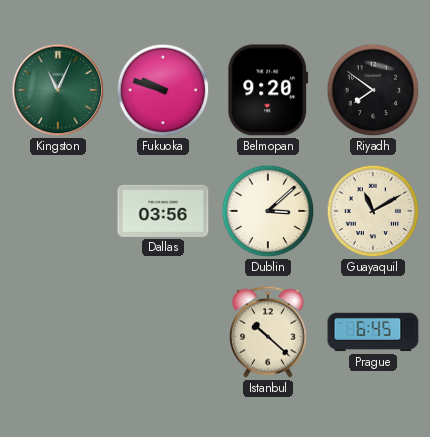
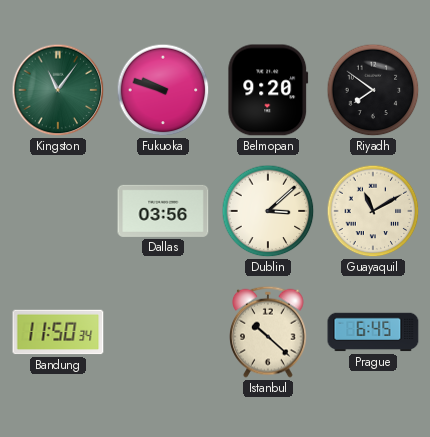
Kingston: 11:04 -> 11:06
Bandung: none -> 11:50
